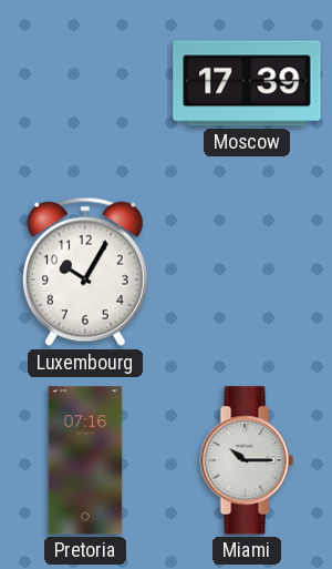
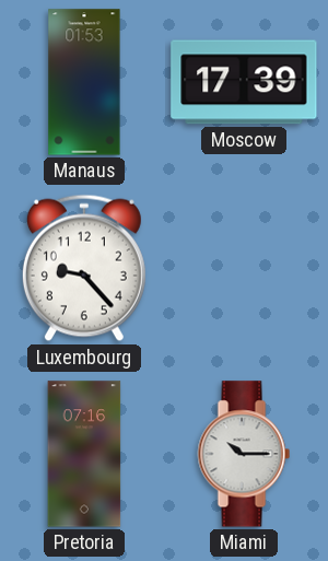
Manaus: none -> 01:53
Luxembourg: 10:05 -> 9:23
